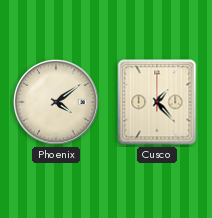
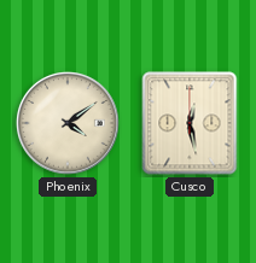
Cusco: 1:23 -> 12:28
